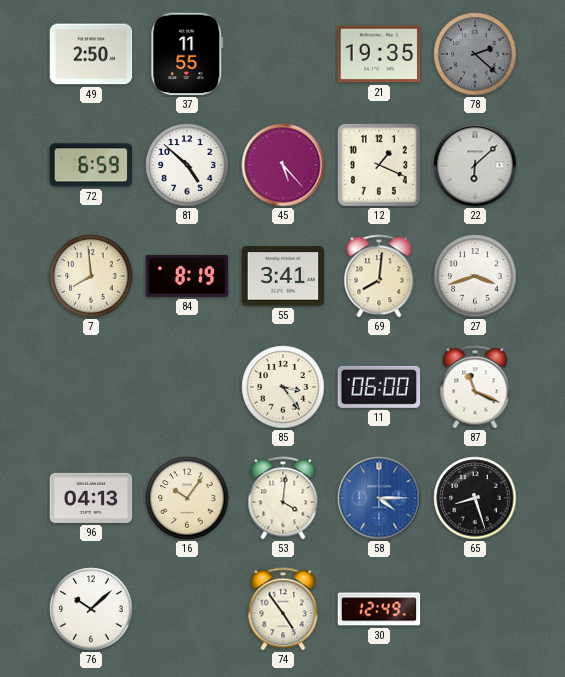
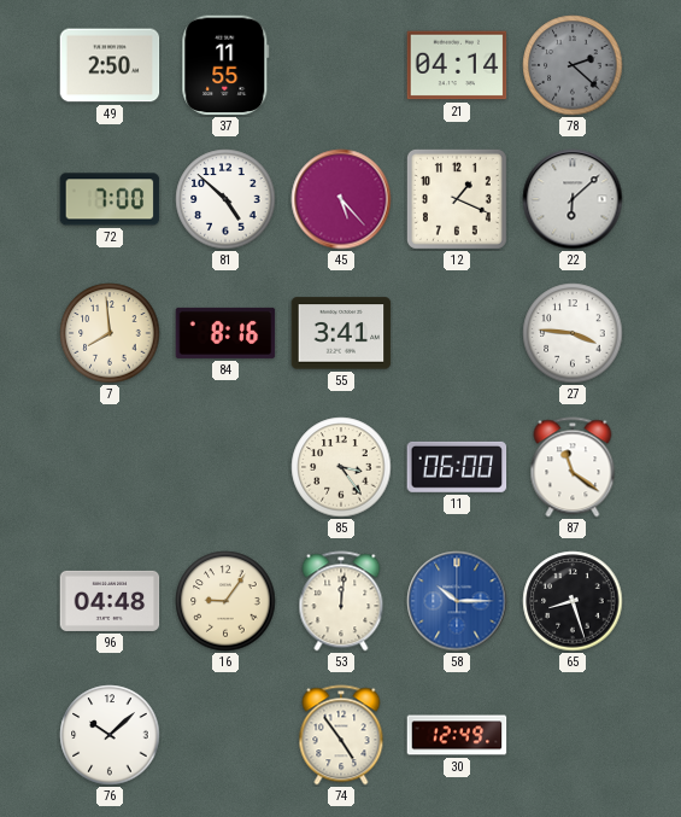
21: 19:35 -> 04:14
72: 6:59 -> 7:00
84: 8:19 -> 8:16
69: 8:01 -> none
27: 3:42 -> 3:46
87: 11:19 -> 11:21
96: 04:13 -> 04:48
16: 10:06 -> 9:06
53: 4:01 -> 12:01
58: 4:15 -> 10:15
